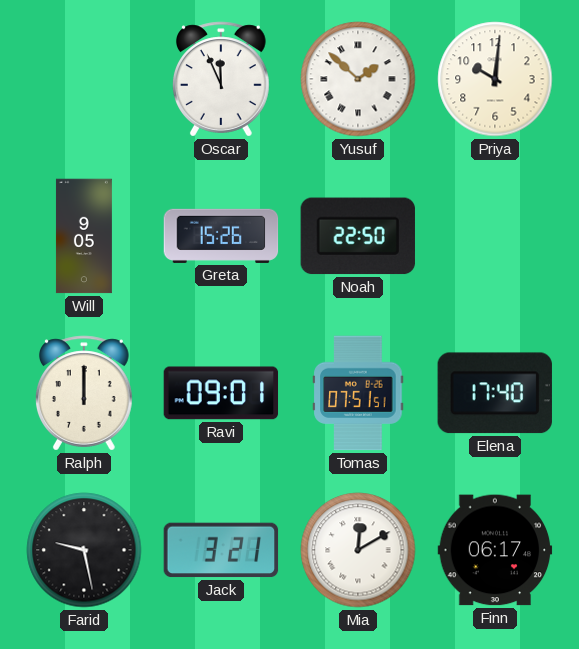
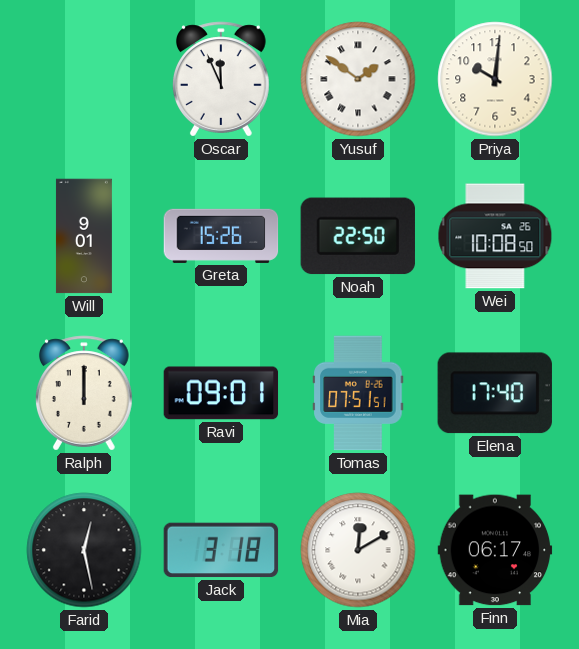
Yusuf: 1:52 -> 1:51
Will: 9:05 -> 9:01
Wei: none -> 10:08
Farid: 9:28 -> 12:28
Jack: 3:21 -> 3:18
